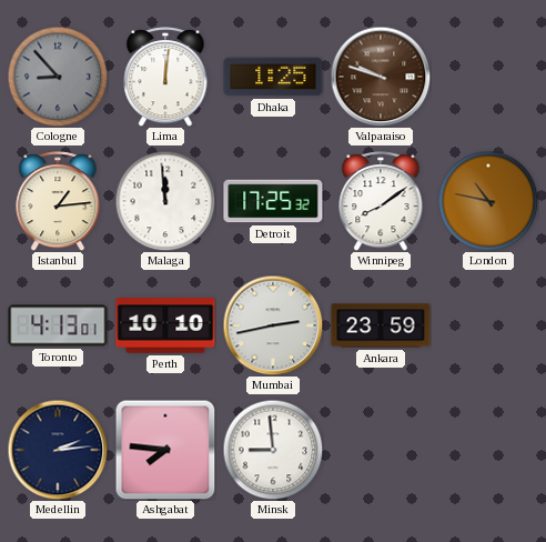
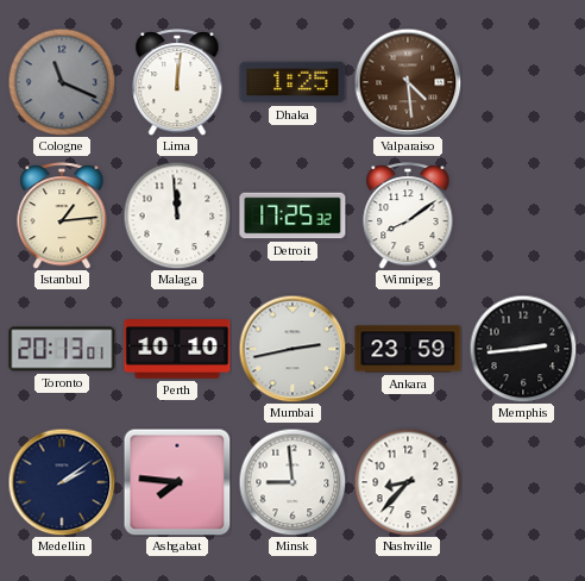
Cologne: 8:53 -> 11:19
Valparaiso: 9:48 -> 4:29
London: 10:47 -> none
Toronto: 4:13 -> 20:13
Memphis: none -> 2:44
Medellin: 2:14 -> 2:09
Nashville: none -> 8:37
